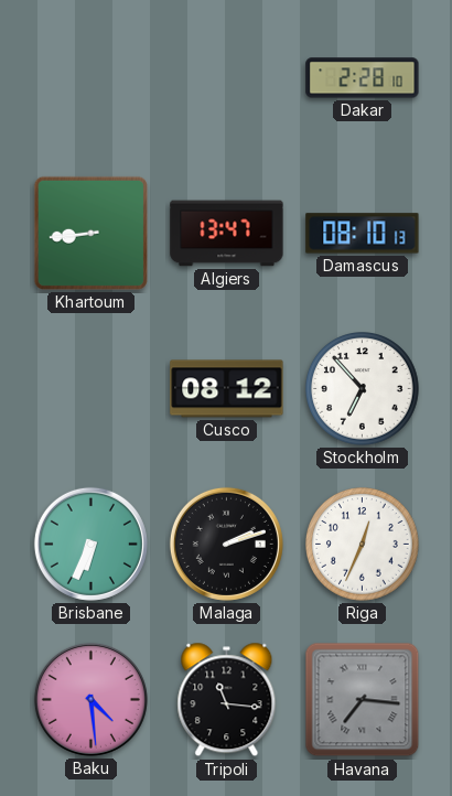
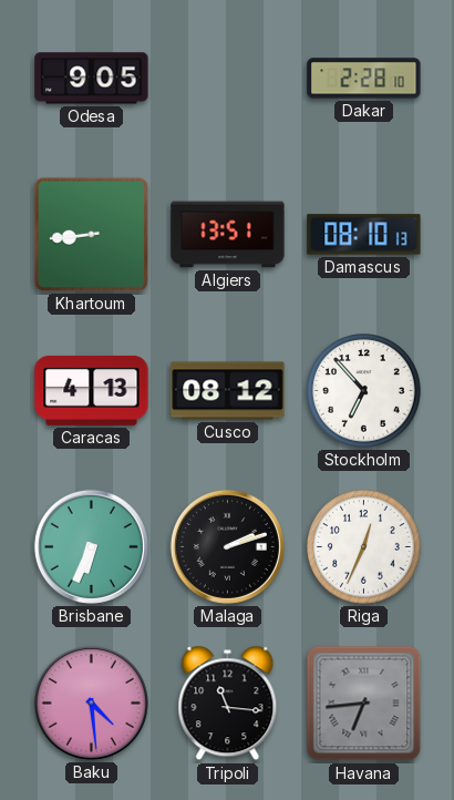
Odesa: none -> 9:05
Algiers: 13:47 -> 13:51
Caracas: none -> 4:13
Havana: 7:16 -> 6:44
